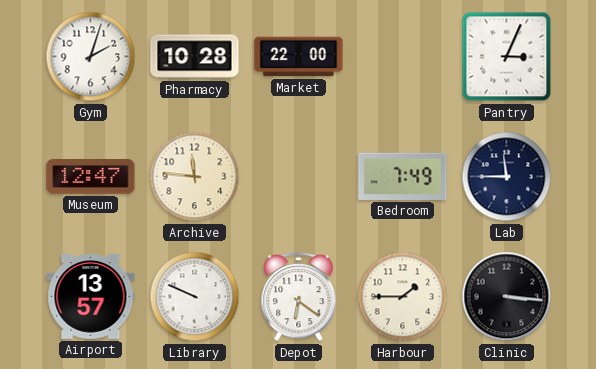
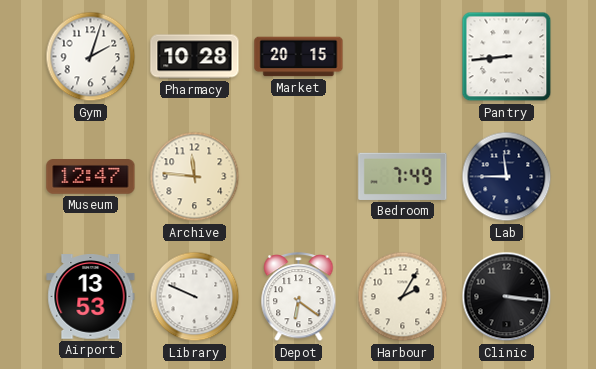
Market: 22:00 -> 20:15
Pantry: 3:04 -> 8:44
Airport: 13:57 -> 13:53
Harbour: 1:45 -> 2:05
